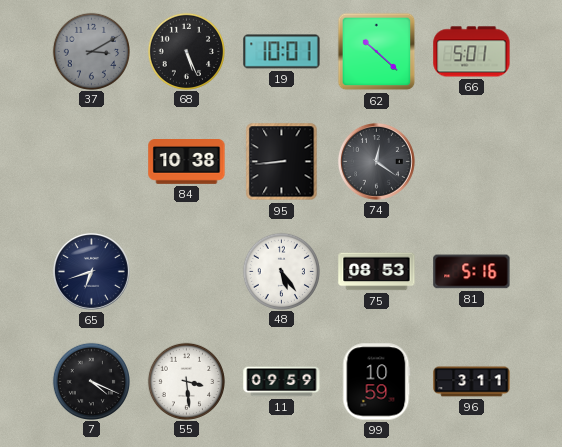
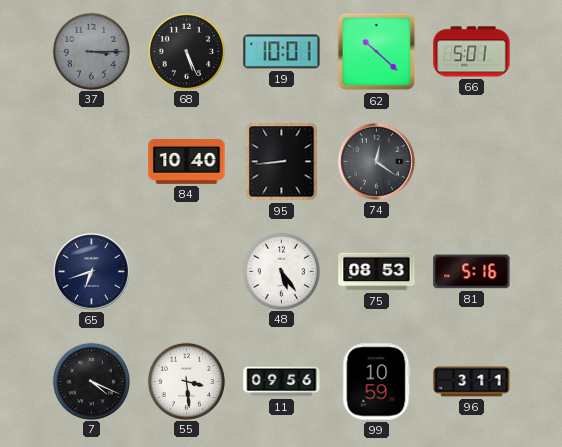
37: 3:10 -> 3:15
84: 10:38 -> 10:40
11: 09:59 -> 09:56
